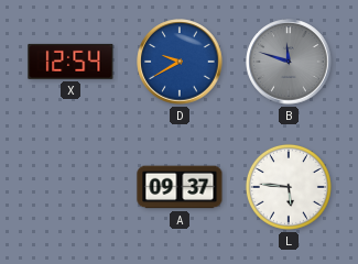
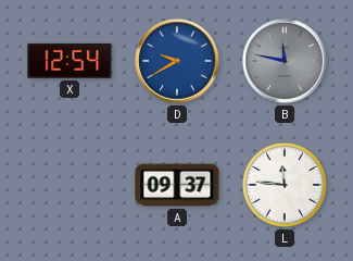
B: 11:48 -> 11:47
L: 5:46 -> 11:46
